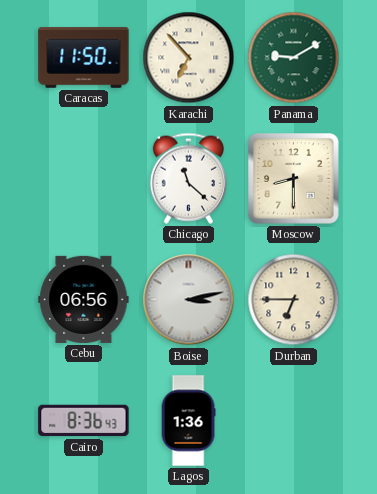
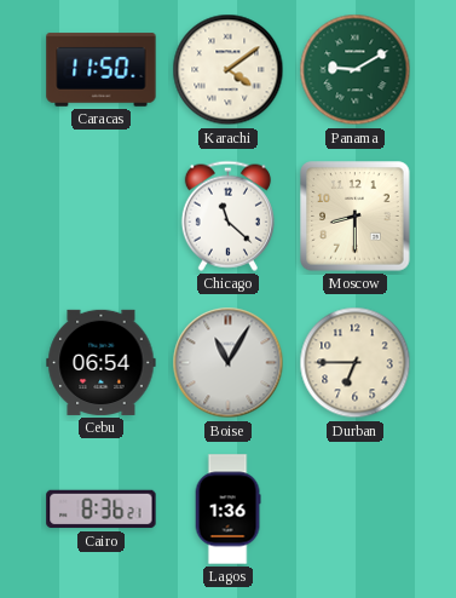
Karachi: 6:53 -> 4:09
Cebu: 06:56 -> 06:54
Boise: 3:13 -> 11:05
Cairo: 8:36:43 -> 8:36:21
